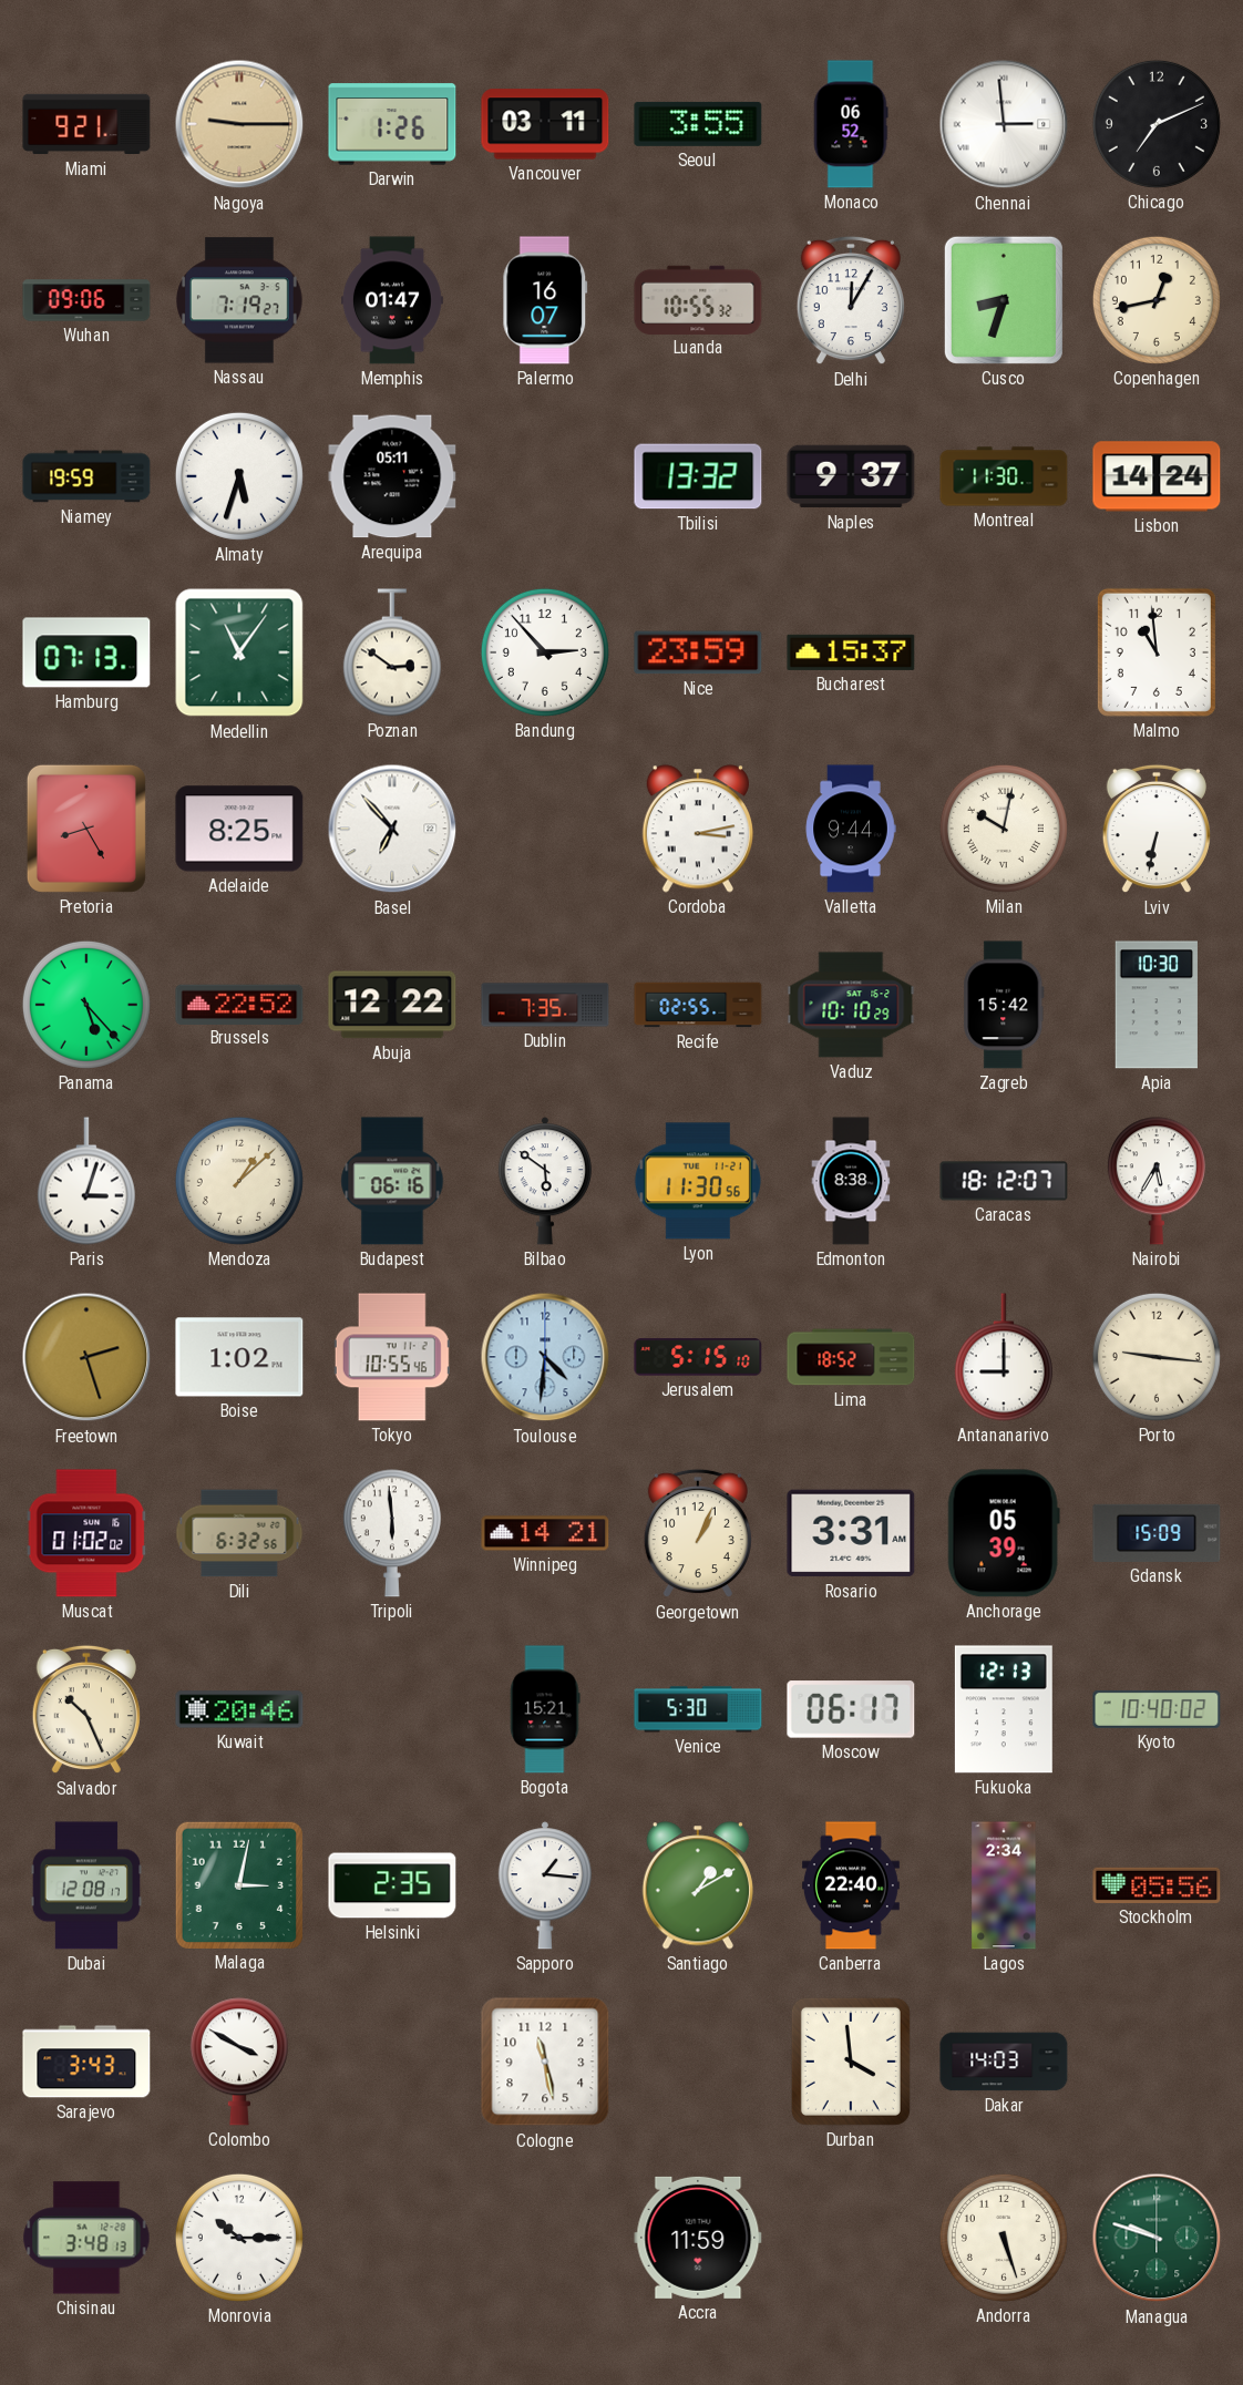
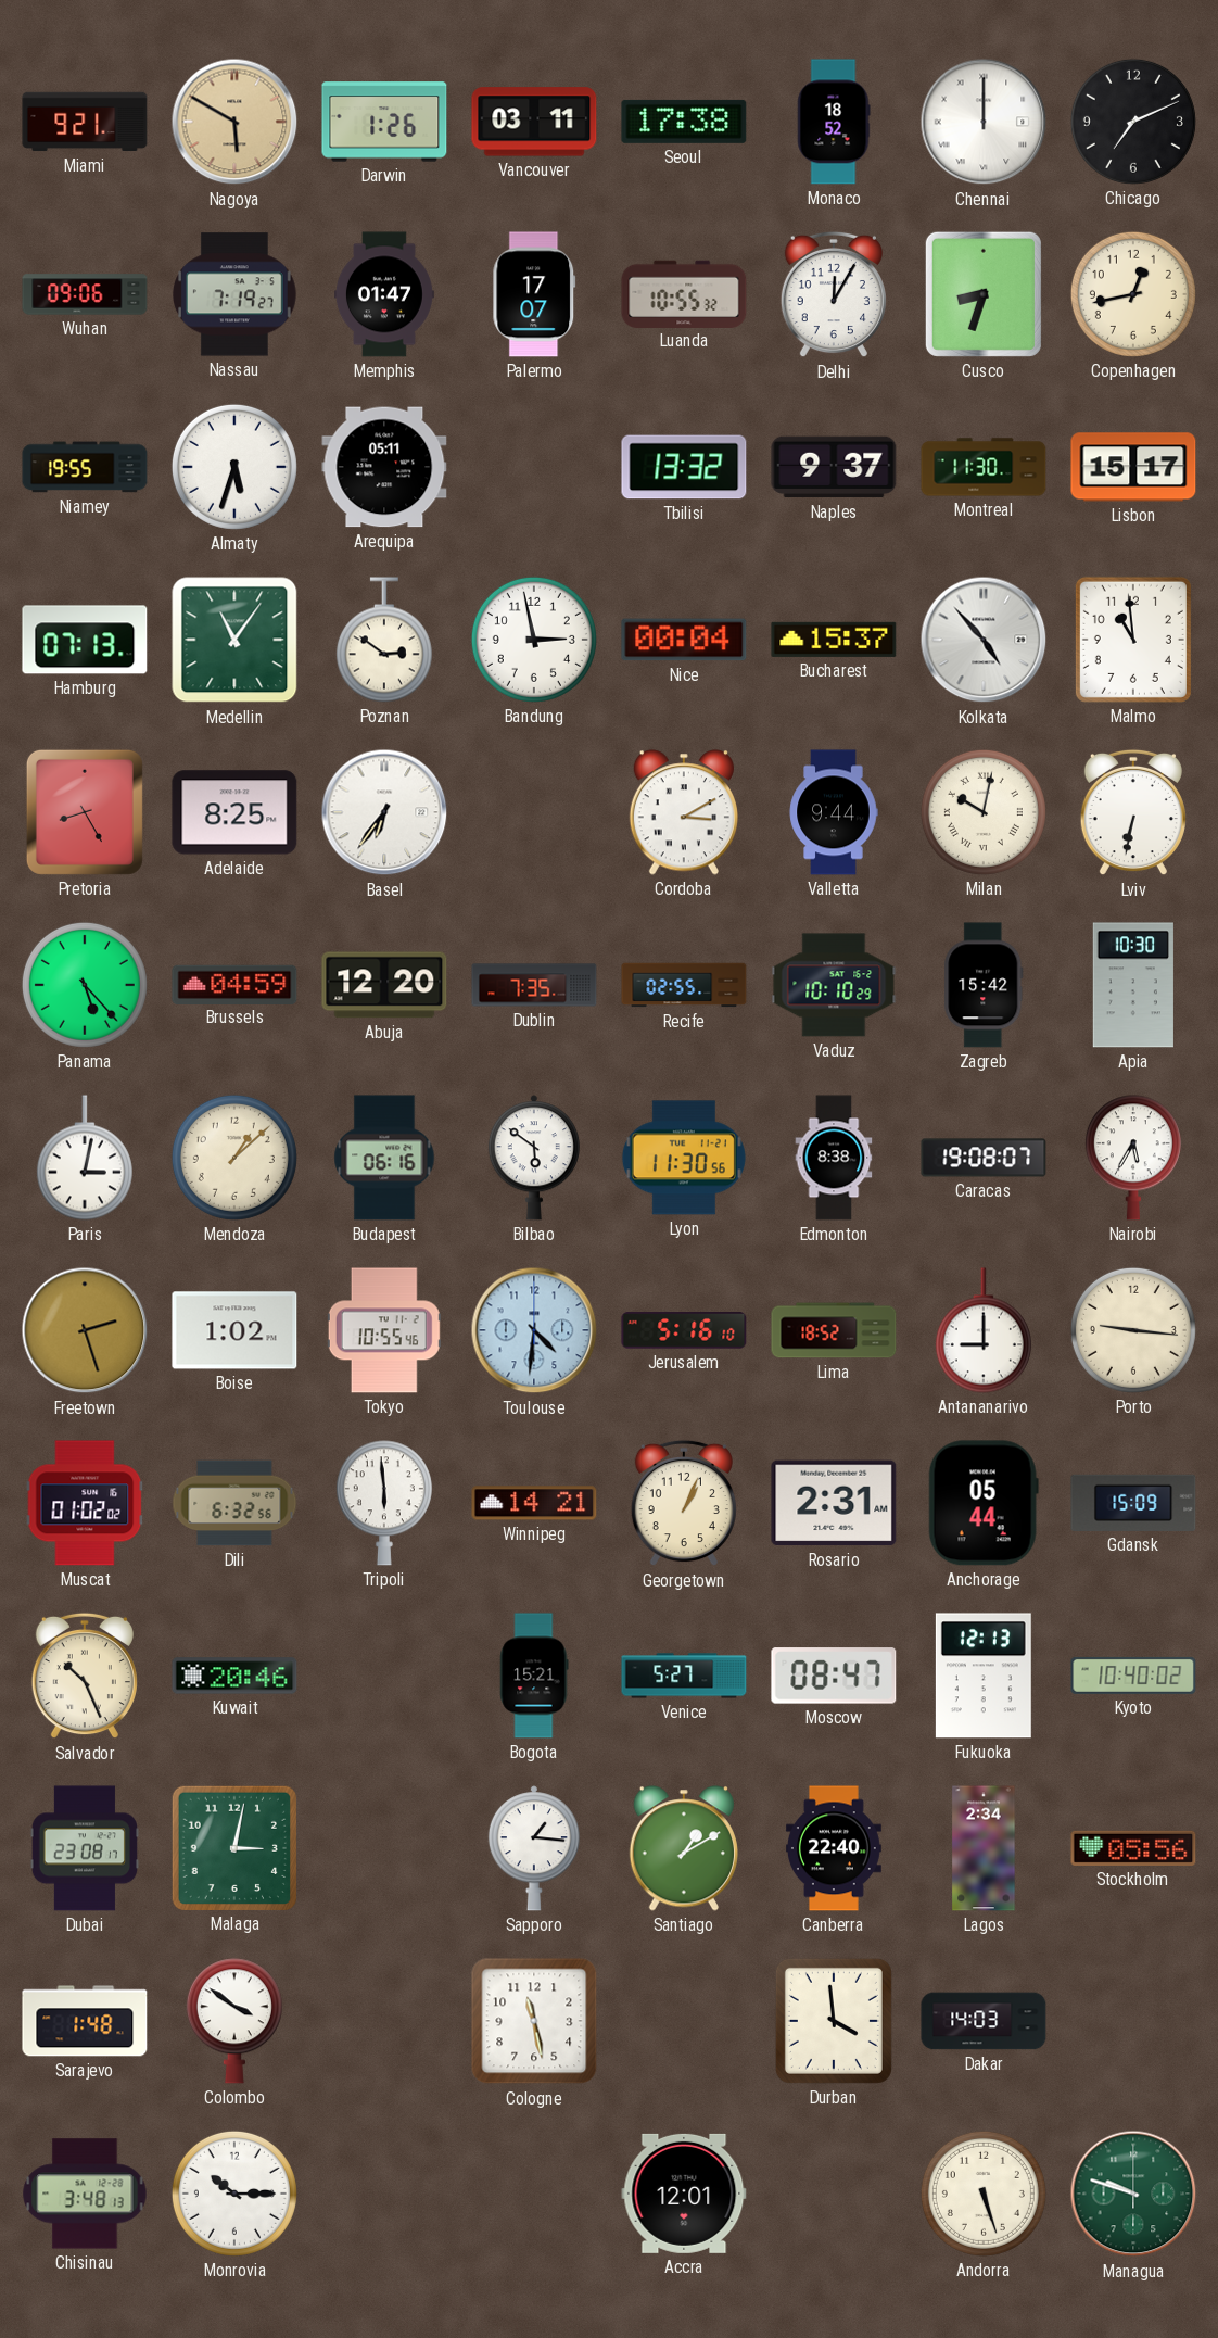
Nagoya: 9:15 -> 5:50
Seoul: 3:55 -> 17:38
Monaco: 06:52 -> 18:52
Chennai: 2:59 -> 12:00
Palermo: 16:07 -> 17:07
Niamey: 19:59 -> 19:55
Lisbon: 14:24 -> 15:17
Bandung: 2:53 -> 2:58
Nice: 23:59 -> 00:04
Kolkata: none -> 4:53
Basel: 6:53 -> 6:36
Cordoba: 3:13 -> 3:10
Brussels: 22:52 -> 04:59
Abuja: 12:22 -> 12:20
Paris: 3:03 -> 3:02
Caracas: 18:12 -> 19:08
Jerusalem: 5:15 -> 5:16
Rosario: 3:31 -> 2:31
Anchorage: 05:39 -> 05:44
Venice: 5:30 -> 5:27
Moscow: 06:17 -> 08:47
Dubai: 12:08 -> 23:08
Helsinki: 2:35 -> none
Sarajevo: 3:43 -> 1:48
Colombo: 3:50 -> 3:51
Accra: 11:59 -> 12:01
